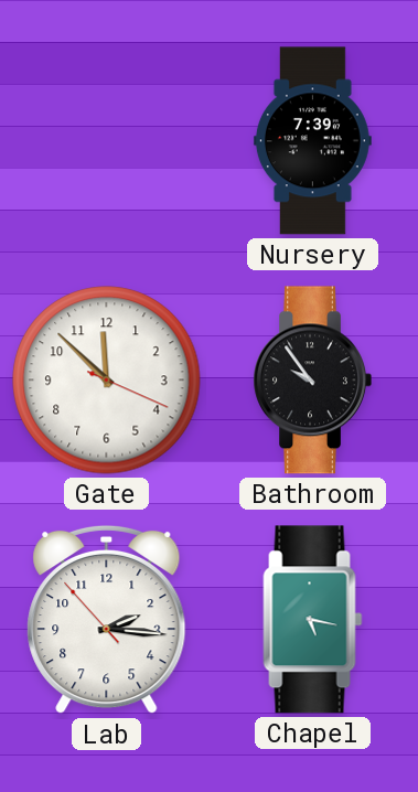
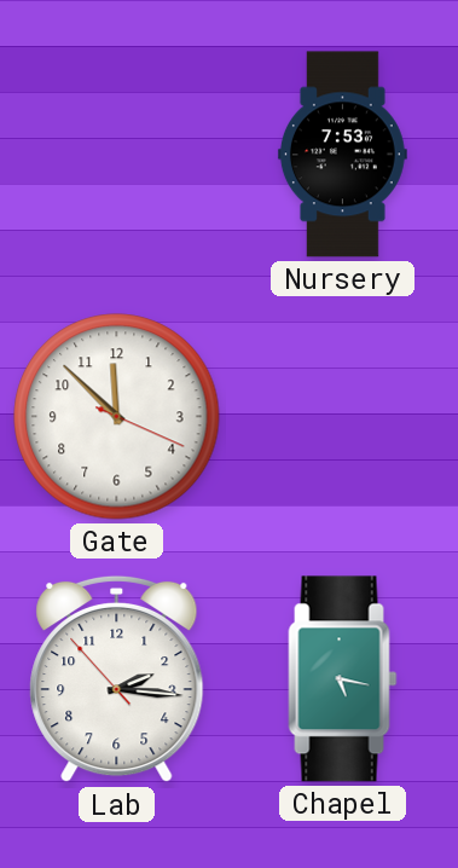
Nursery: 7:39 -> 7:53
Bathroom: 9:54 -> none
